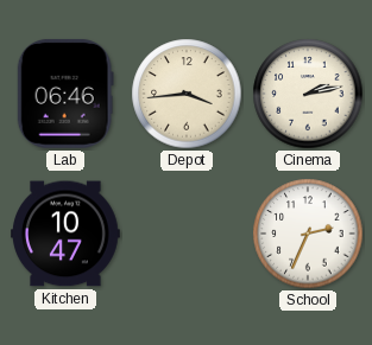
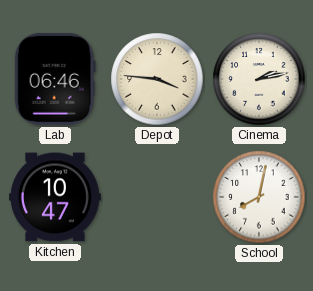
Depot: 3:44 -> 3:46
School: 2:34 -> 8:02
